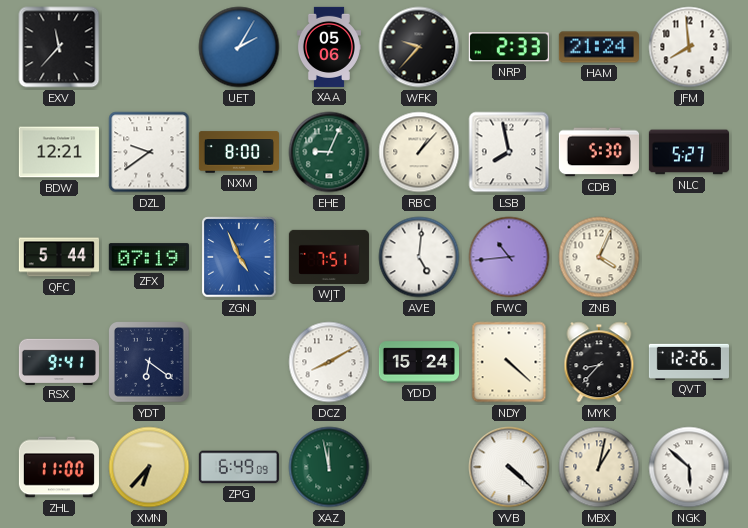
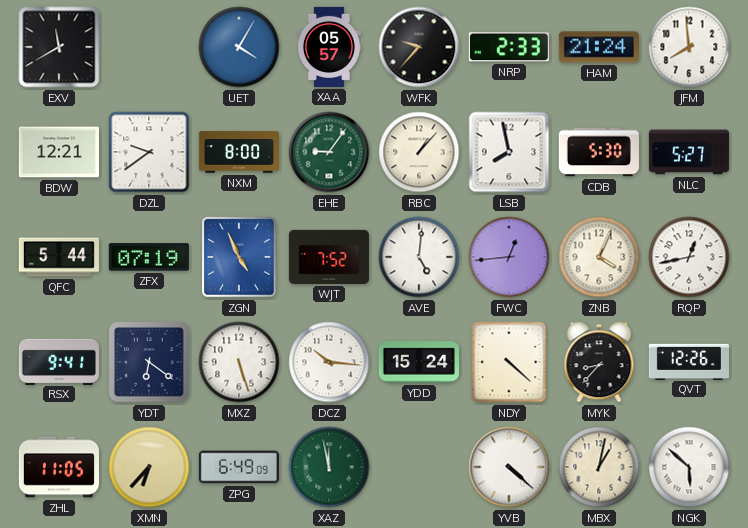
EXV: 11:37 -> 11:40
UET: 2:05 -> 4:05
XAA: 05:06 -> 05:57
EHE: 9:04 -> 9:06
WJT: 7:51 -> 7:52
FWC: 10:44 -> 12:44
RQP: none -> 12:43
MXZ: none -> 5:27
DCZ: 8:10 -> 10:16
ZHL: 11:00 -> 11:05
